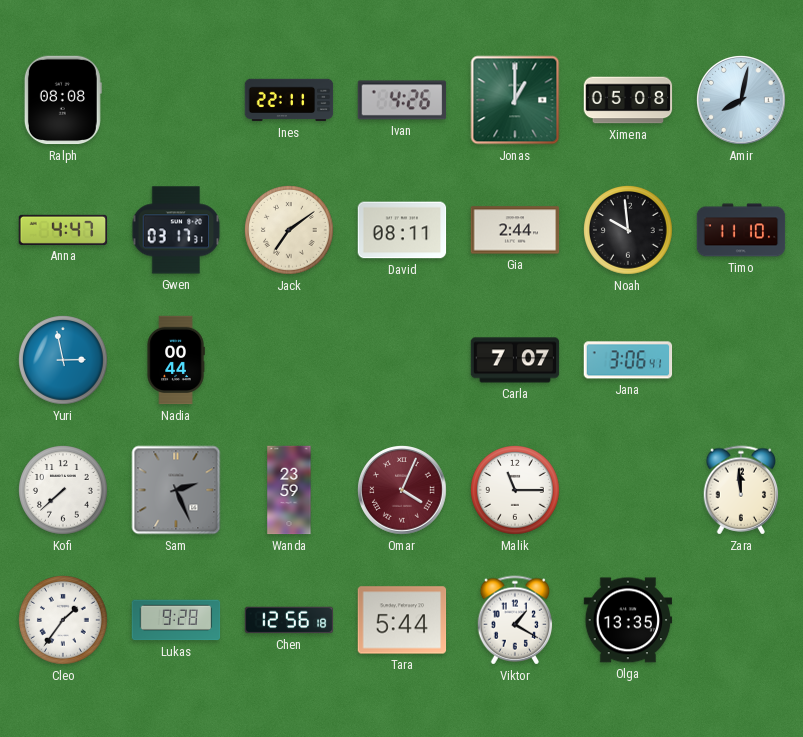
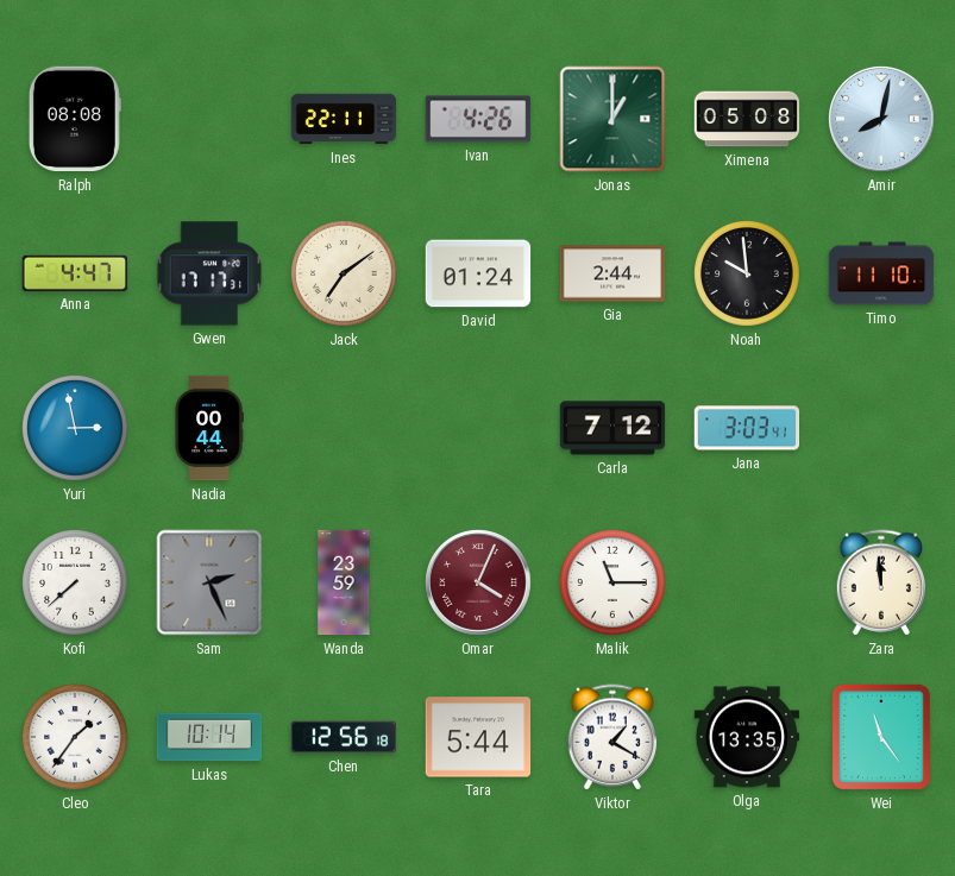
Gwen: 03:17 -> 17:17
David: 08:11 -> 01:24
Carla: 7:07 -> 7:12
Jana: 3:06 -> 3:03
Lukas: 9:28 -> 10:14
Wei: none -> 11:24
